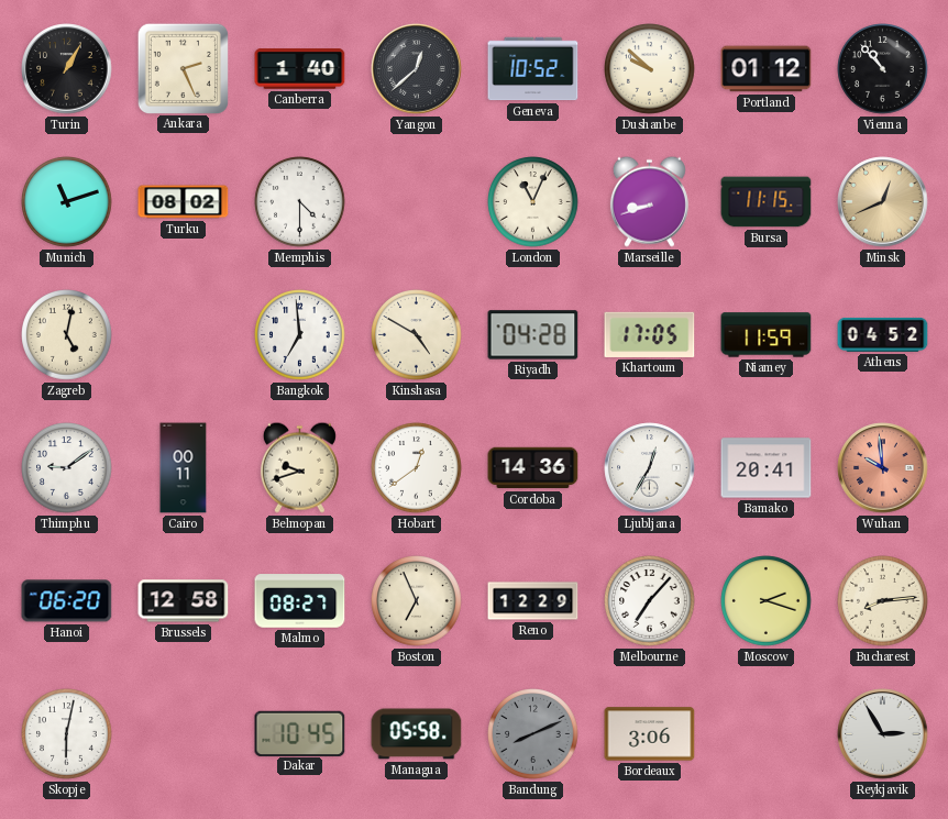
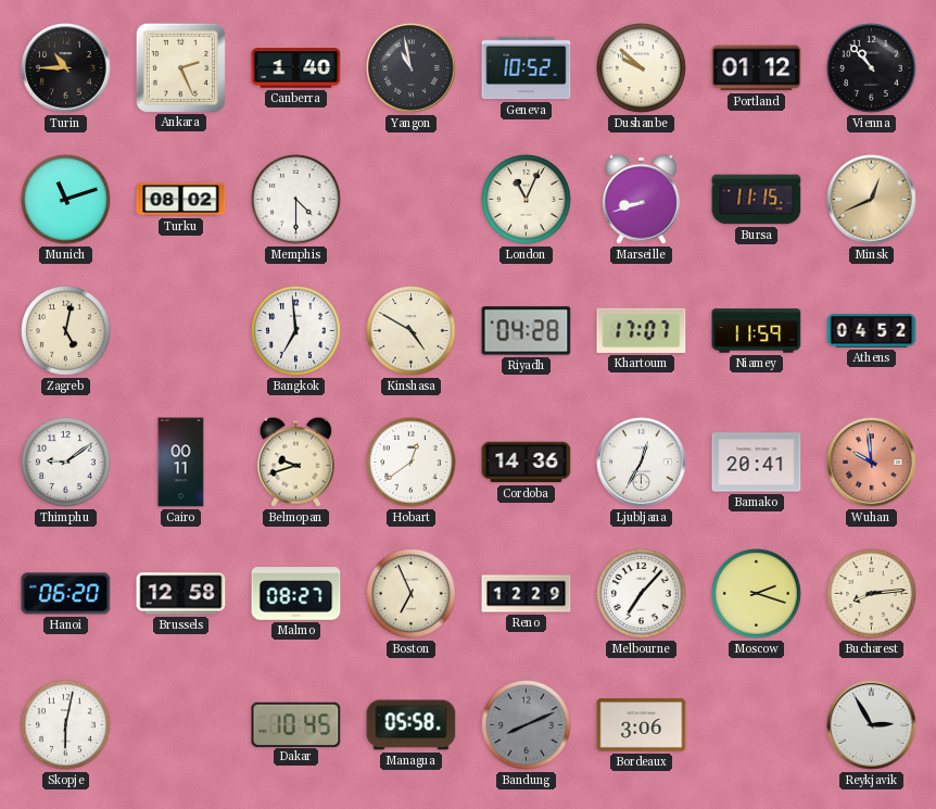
Turin: 1:05 -> 10:45
Yangon: 12:38 -> 10:58
Khartoum: 17:05 -> 17:07
